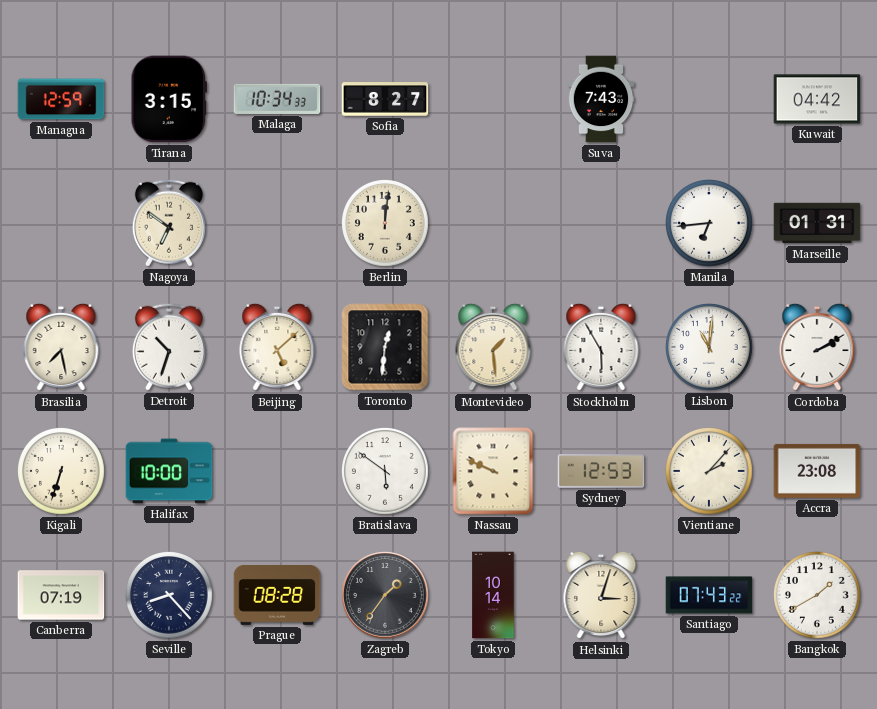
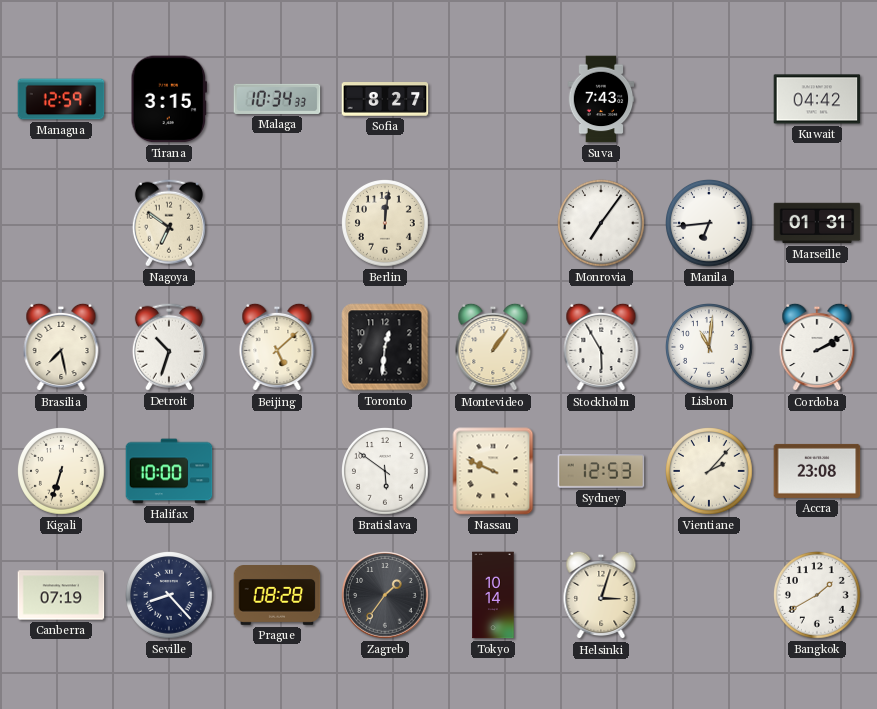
Monrovia: none -> 7:06
Montevideo: 1:29 -> 1:06
Santiago: 07:43 -> none
